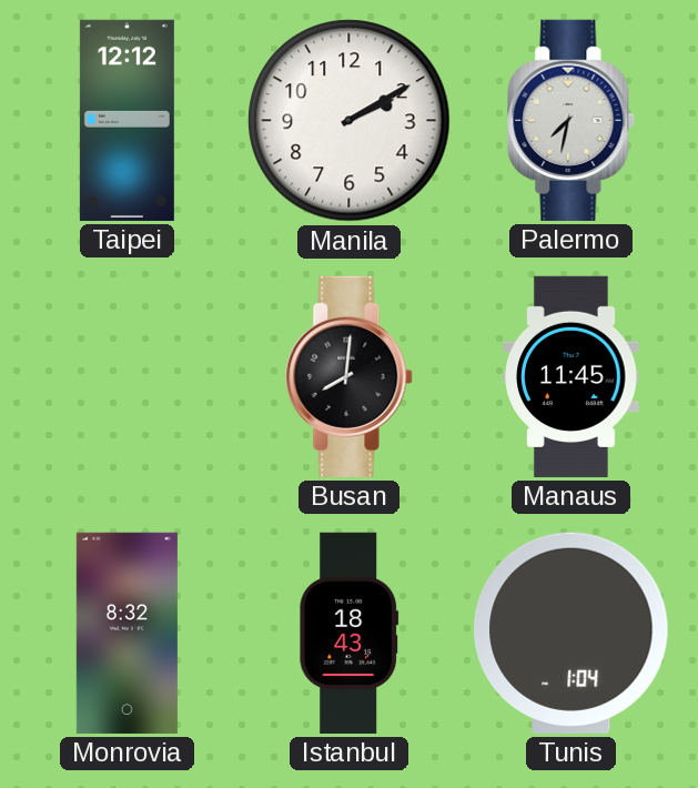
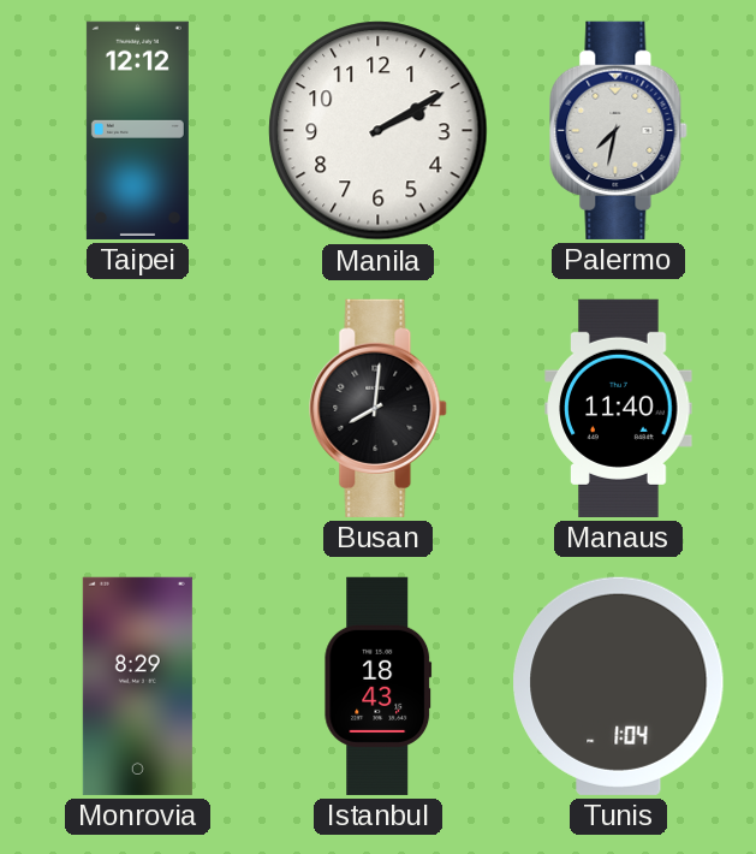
Manaus: 11:45 -> 11:40
Monrovia: 8:32 -> 8:29
